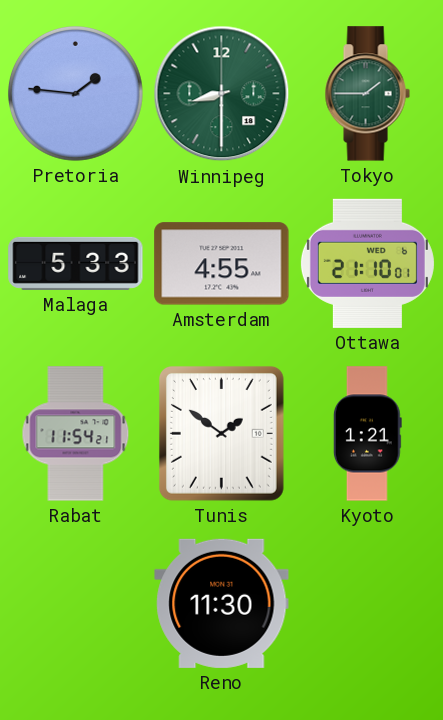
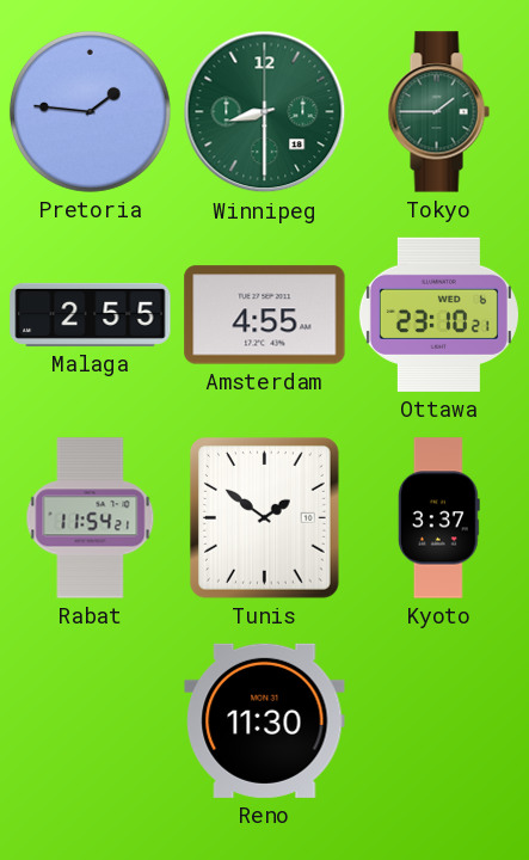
Malaga: 5:33 -> 2:55
Ottawa: 21:10 -> 23:10
Kyoto: 1:21 -> 3:37
